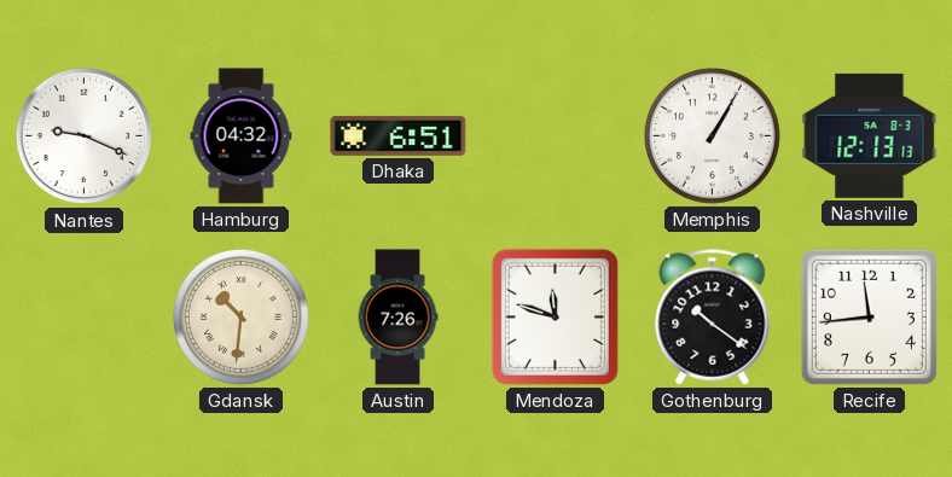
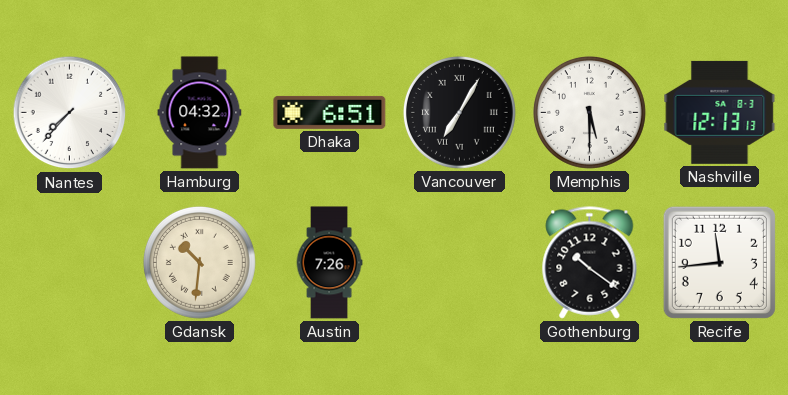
Nantes: 9:19 -> 7:37
Vancouver: none -> 7:05
Memphis: 1:05 -> 5:30
Mendoza: 11:48 -> none
